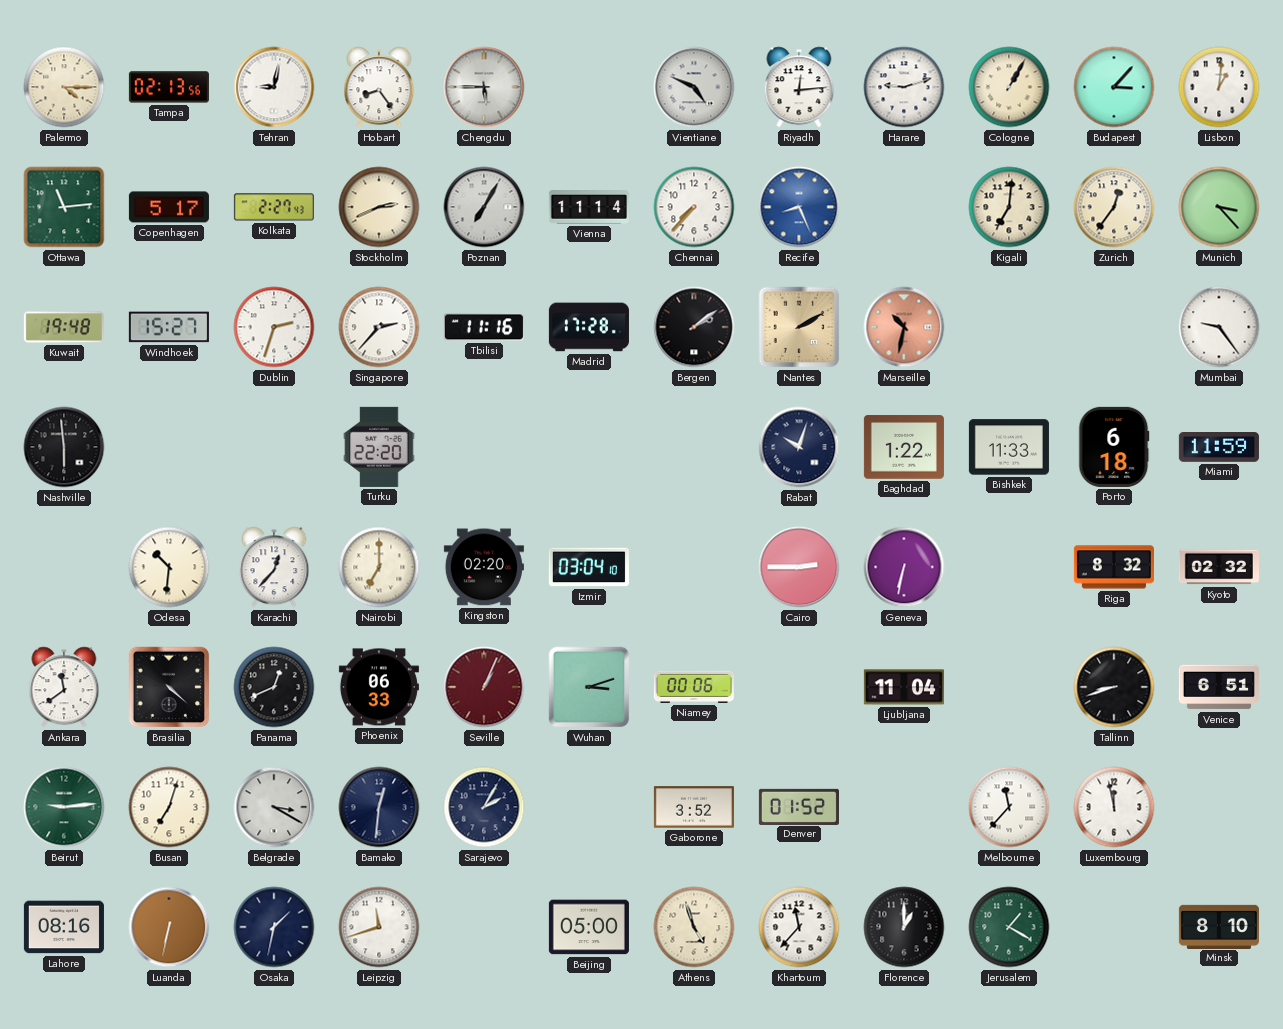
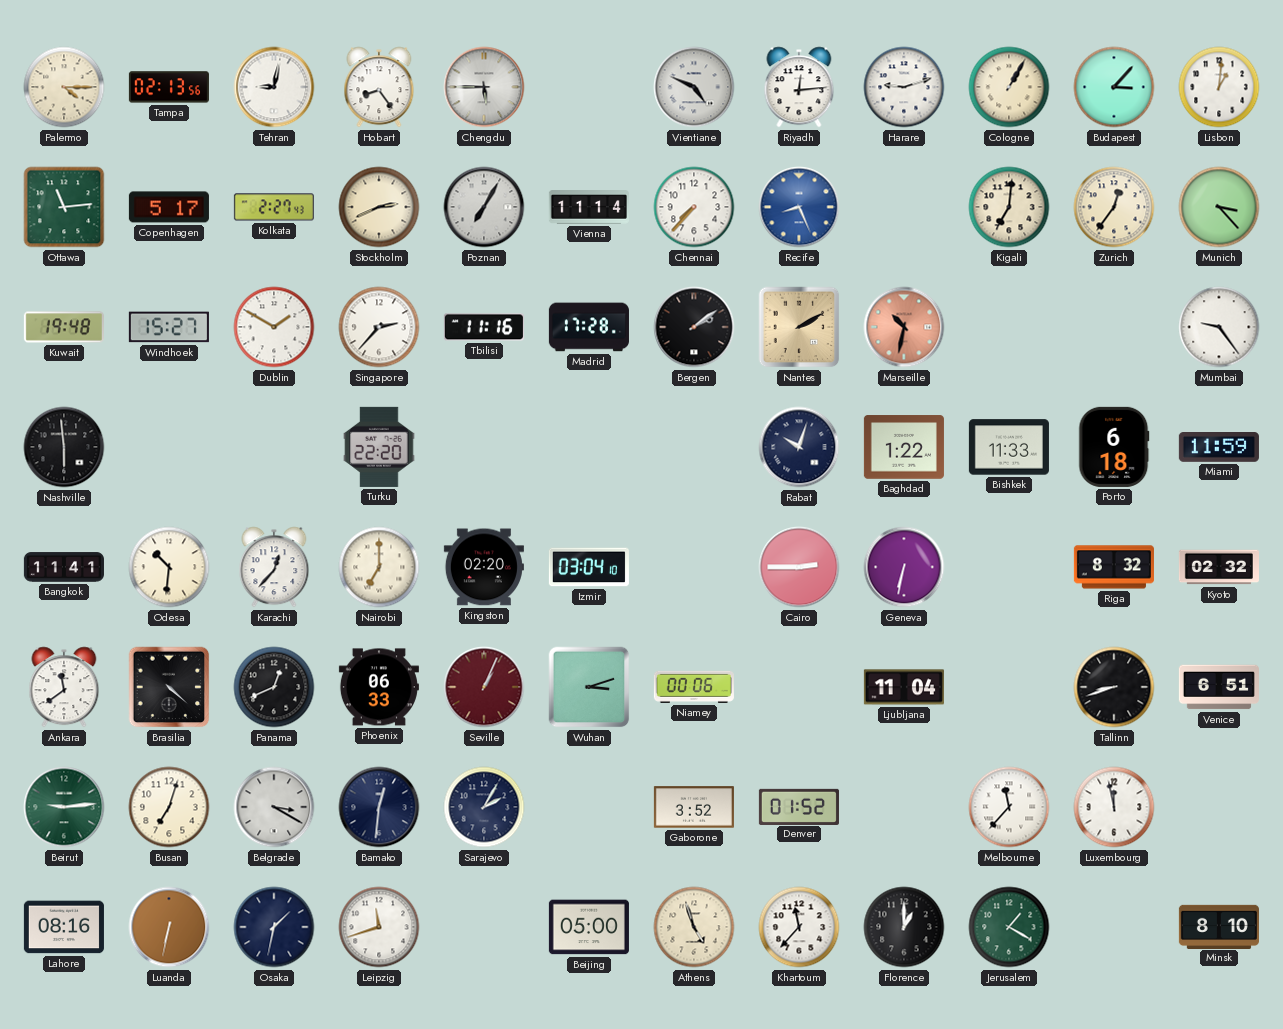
Dublin: 2:33 -> 1:50
Bangkok: none -> 11:41
